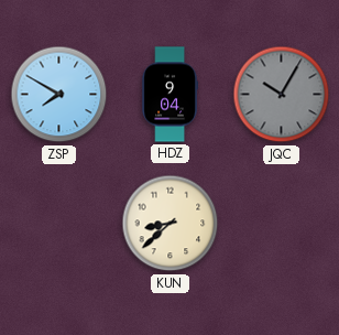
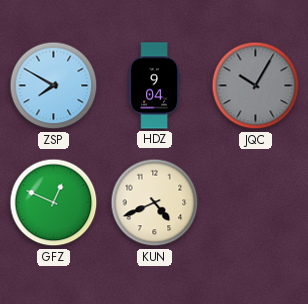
GFZ: none -> 12:49
KUN: 8:38 -> 4:41
